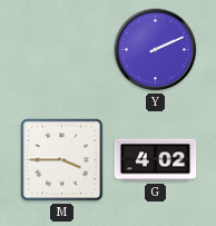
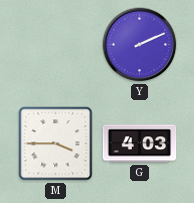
G: 4:02 -> 4:03
